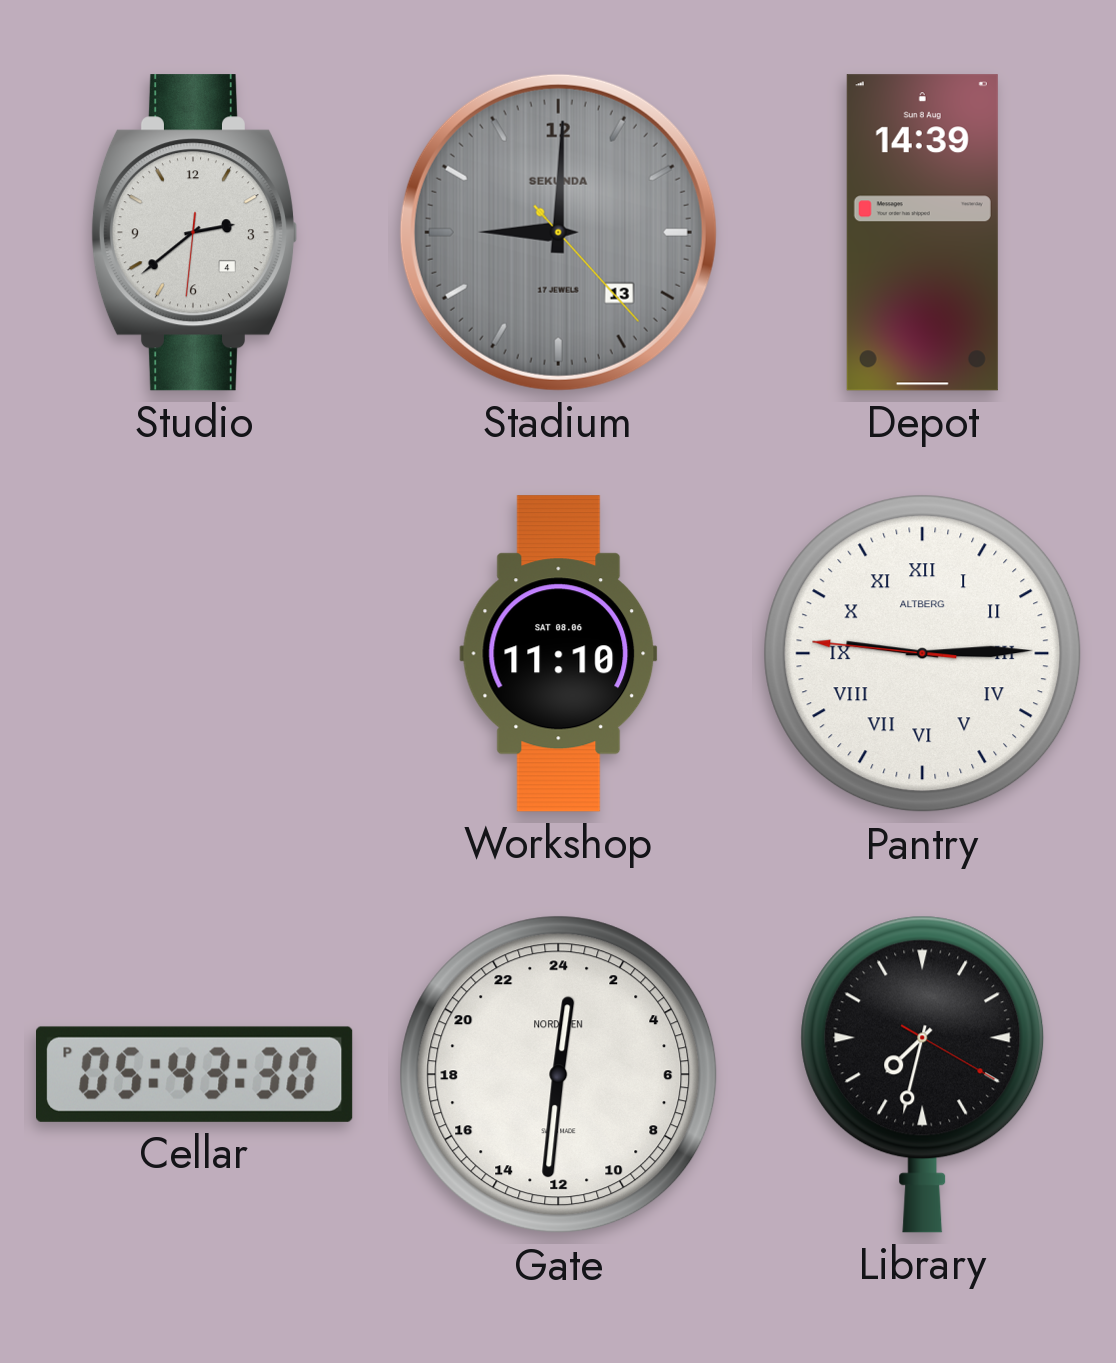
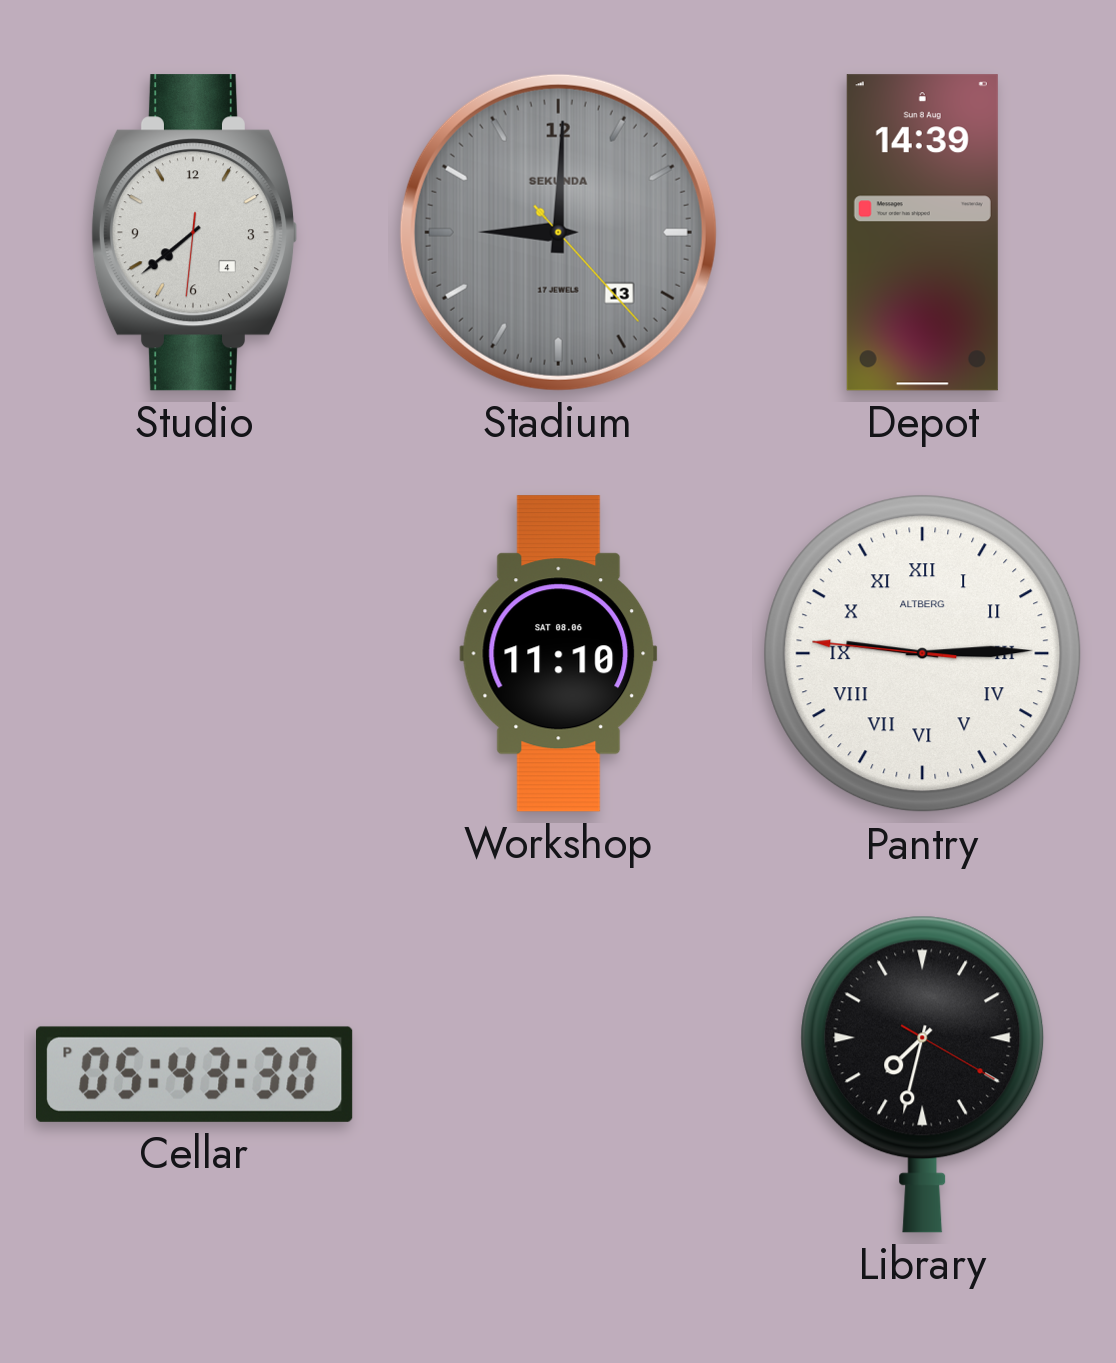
Studio: 2:38 -> 7:38
Gate: 0:31 -> none
